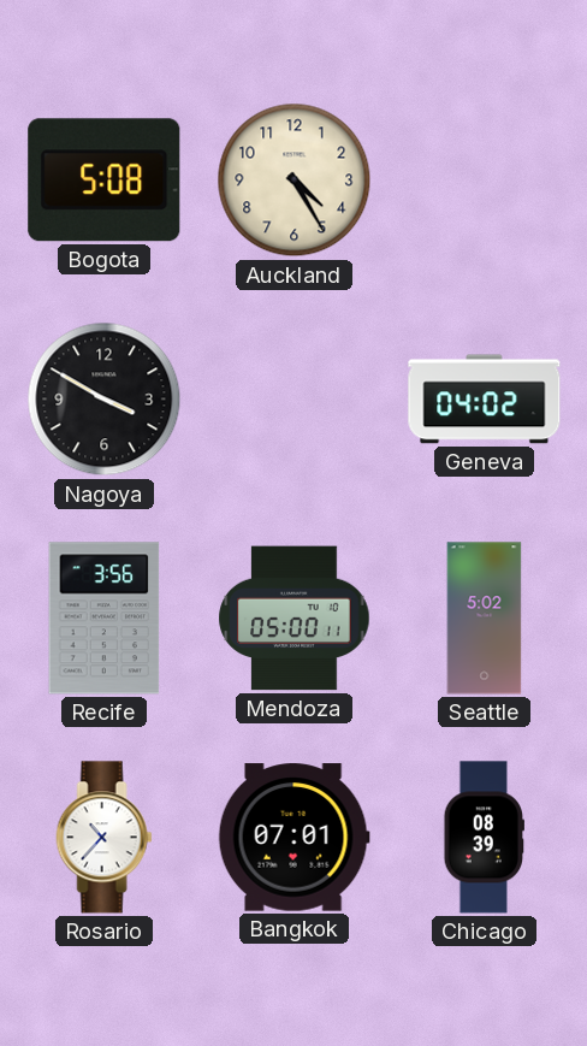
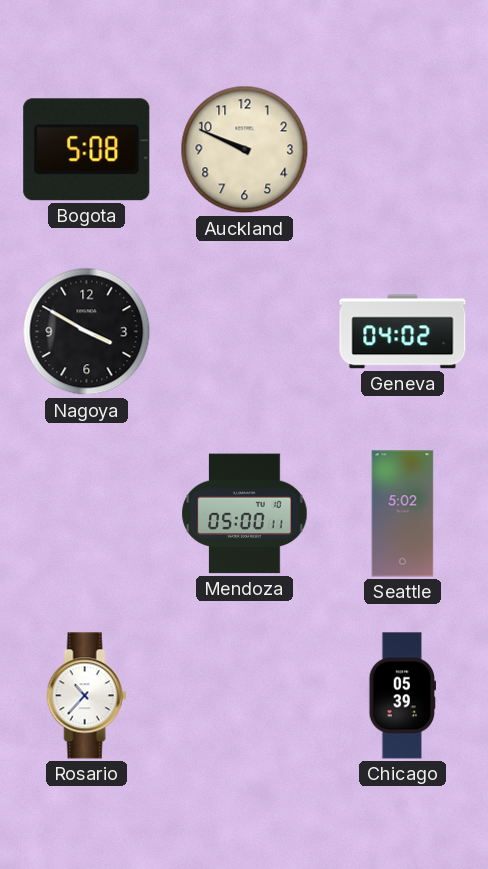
Auckland: 4:25 -> 9:49
Recife: 3:56 -> none
Bangkok: 07:01 -> none
Chicago: 08:39 -> 05:39
